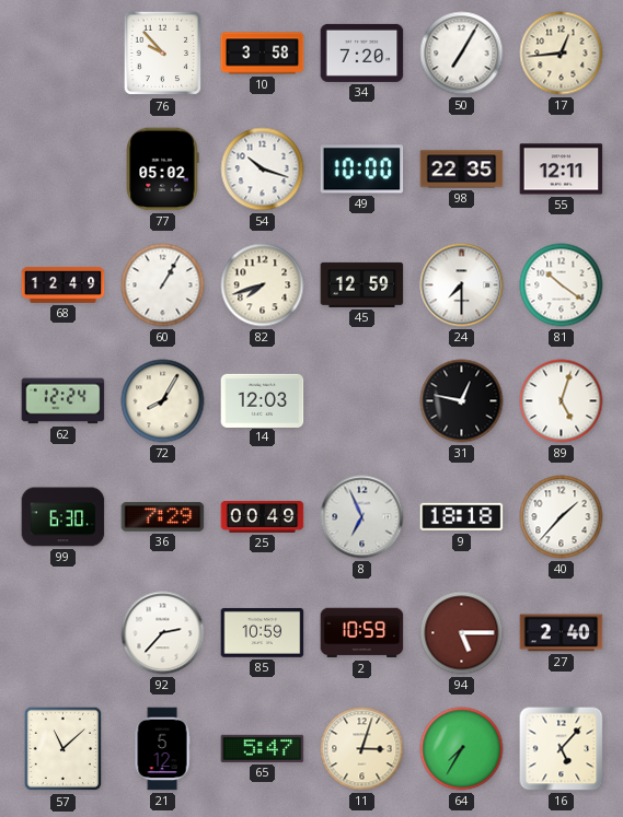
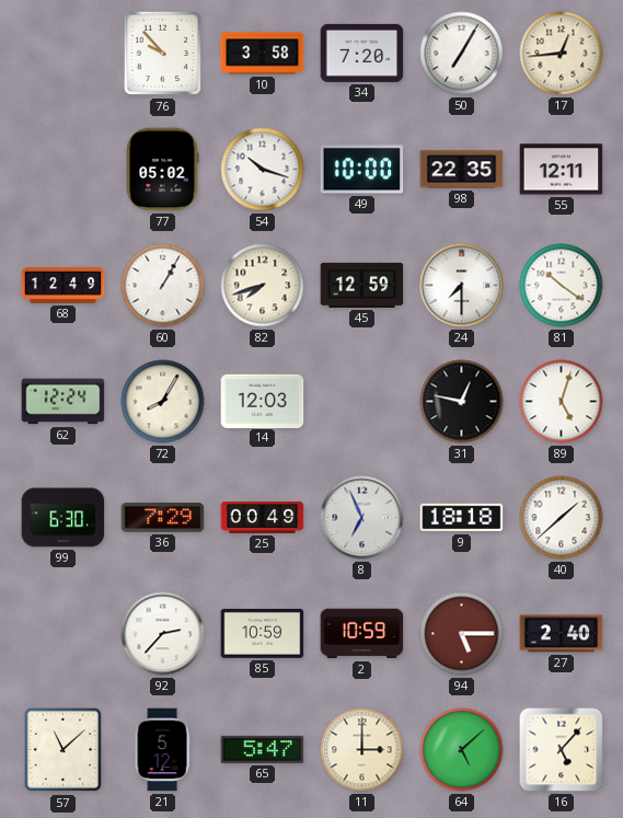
40: 1:37 -> 1:38
11: 3:03 -> 3:00
64: 7:35 -> 5:08
